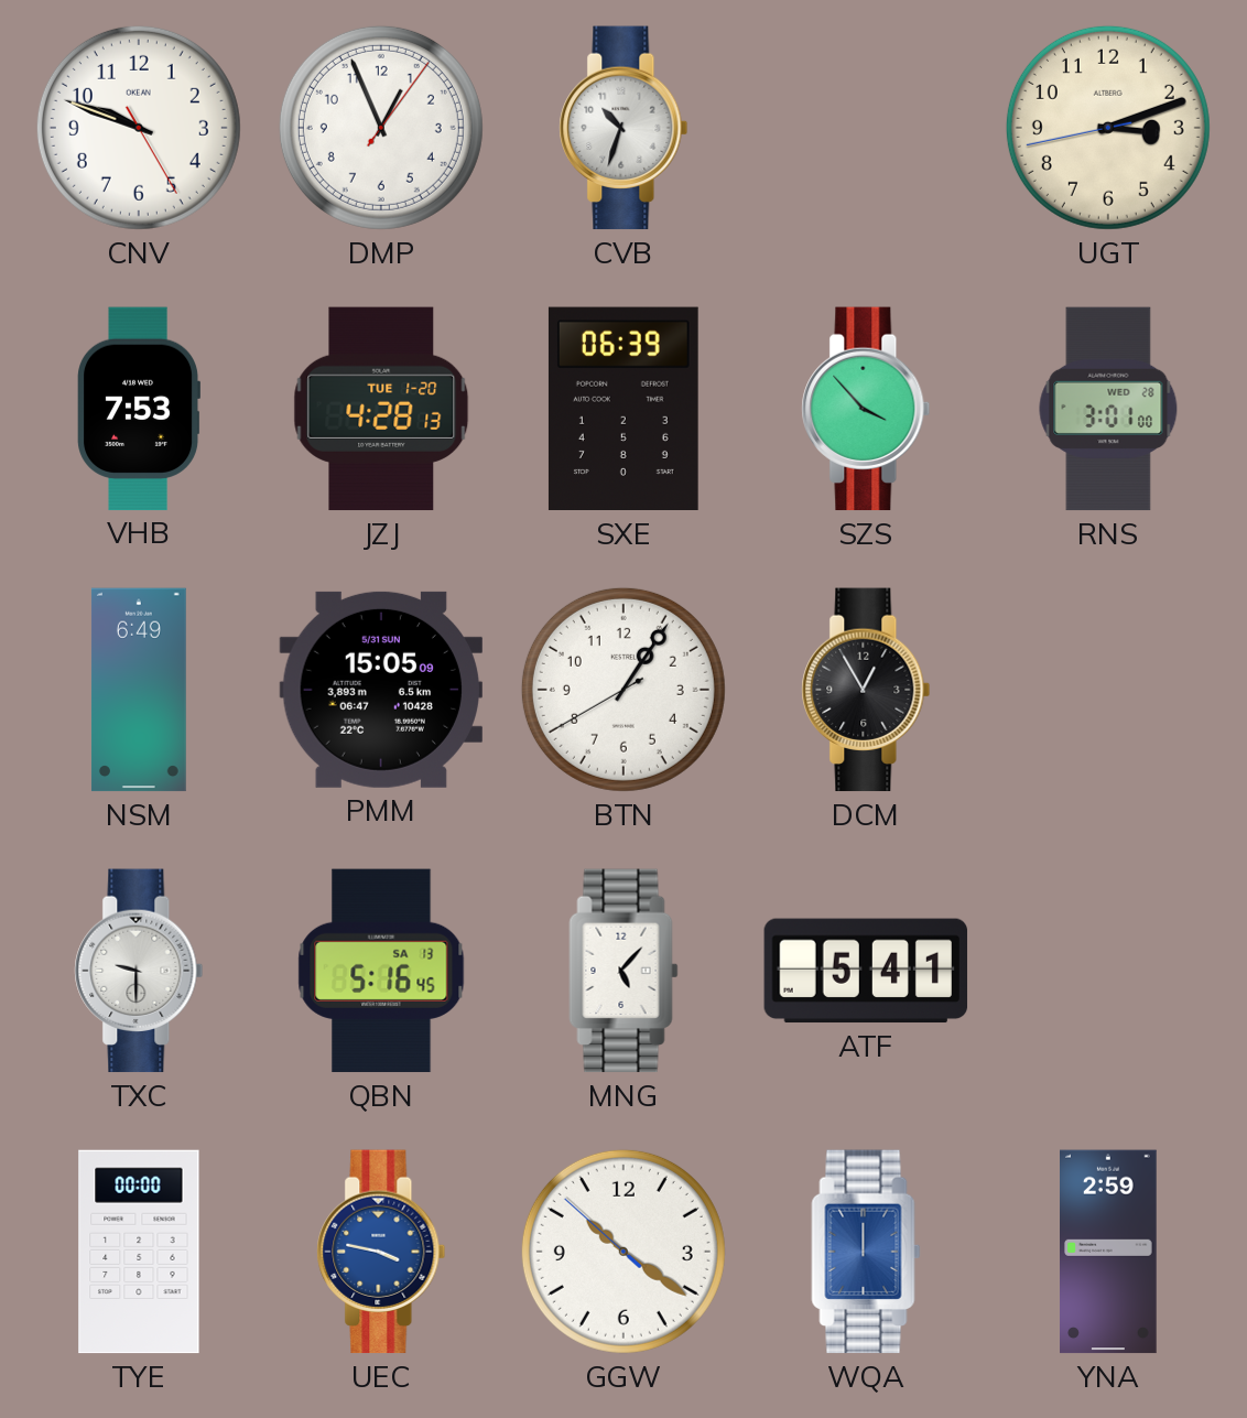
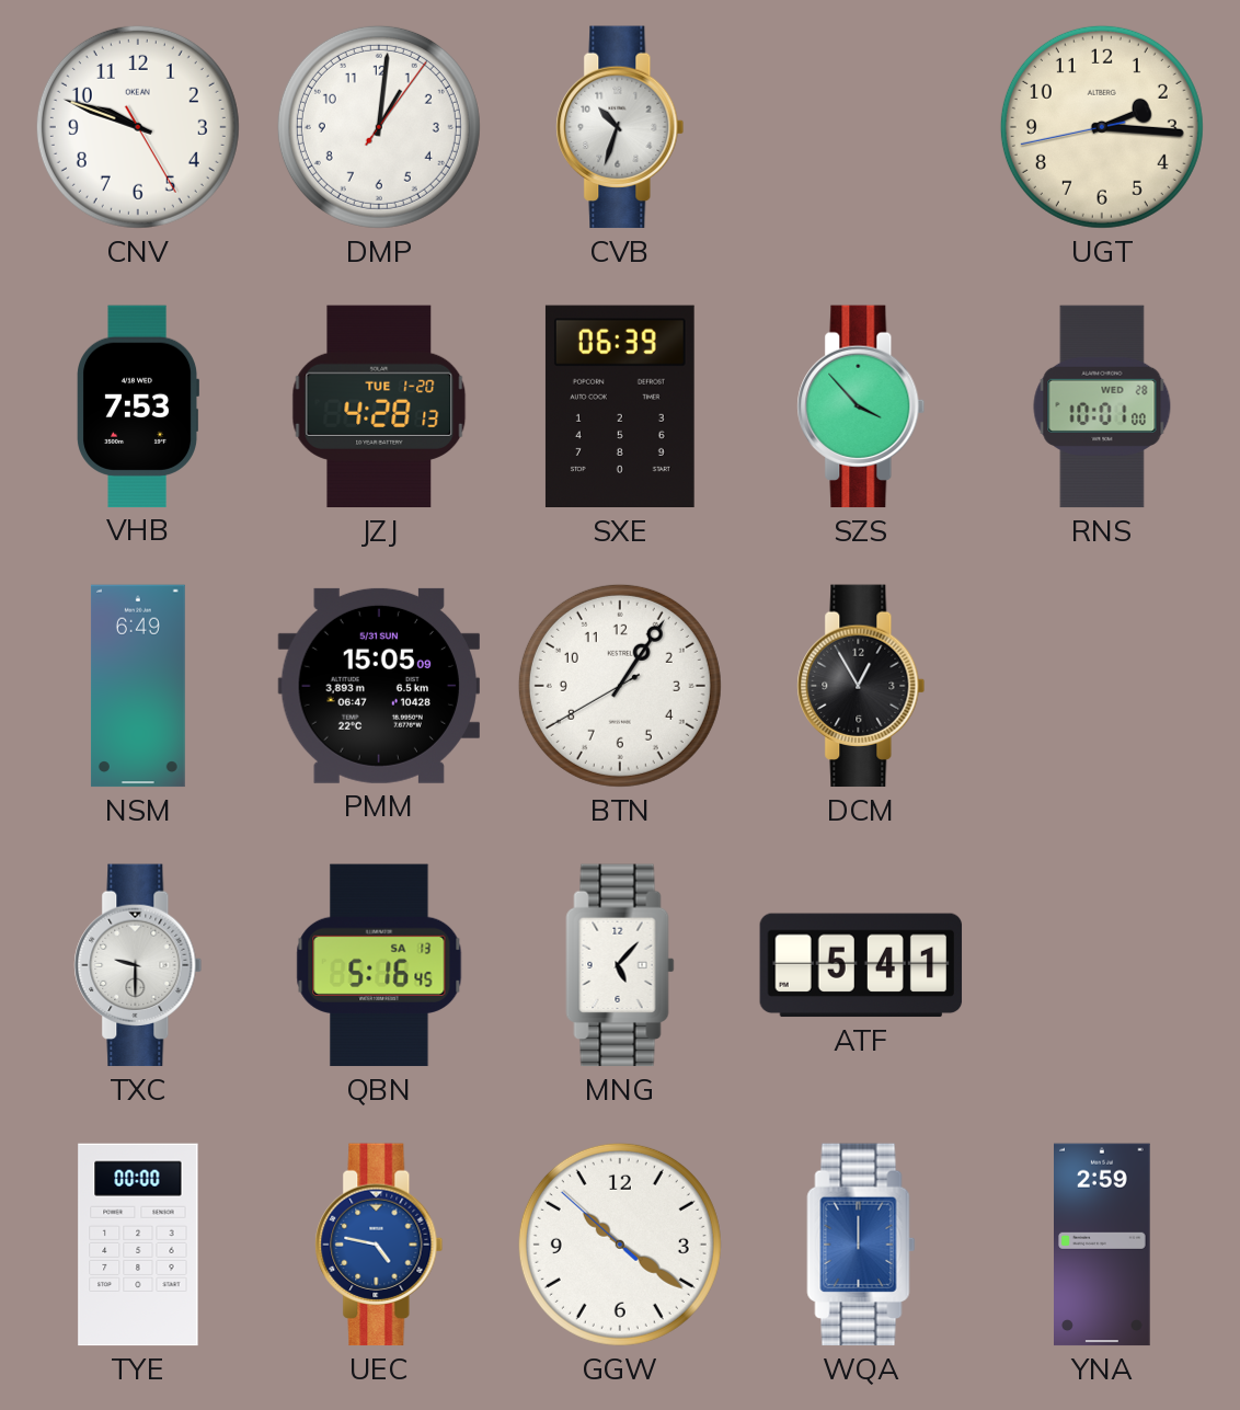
DMP: 12:56 -> 1:01
UGT: 3:11 -> 2:15
RNS: 3:01 -> 10:01
UEC: 3:47 -> 4:47
